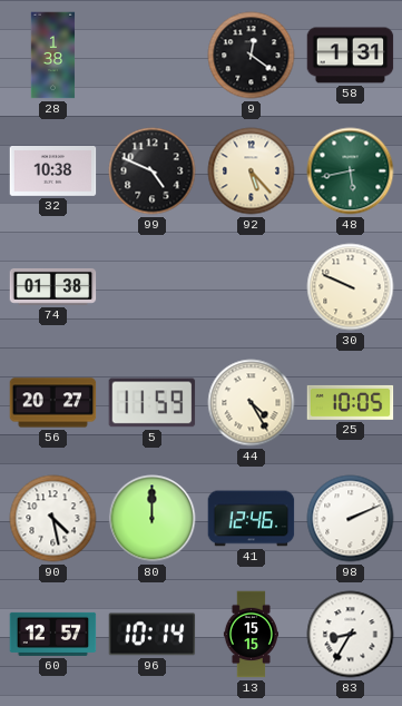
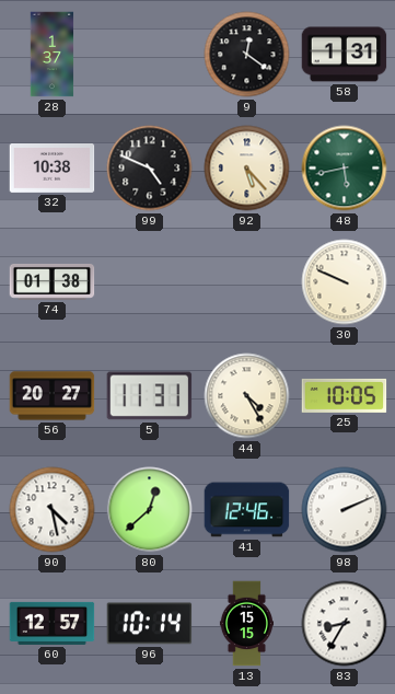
28: 1:38 -> 1:37
5: 11:59 -> 11:31
80: 12:00 -> 12:38
